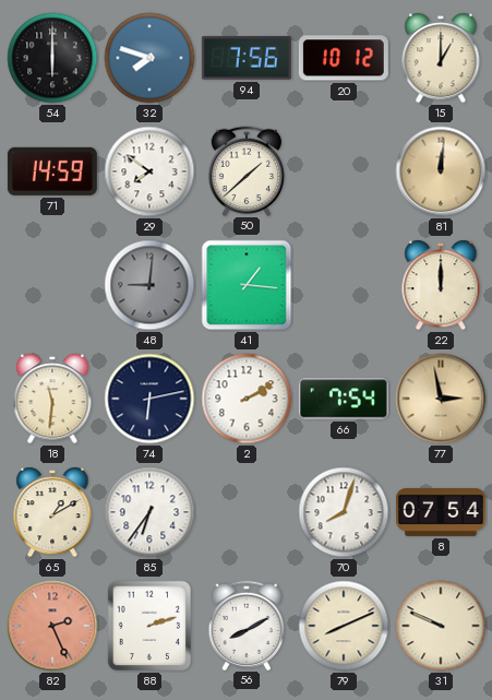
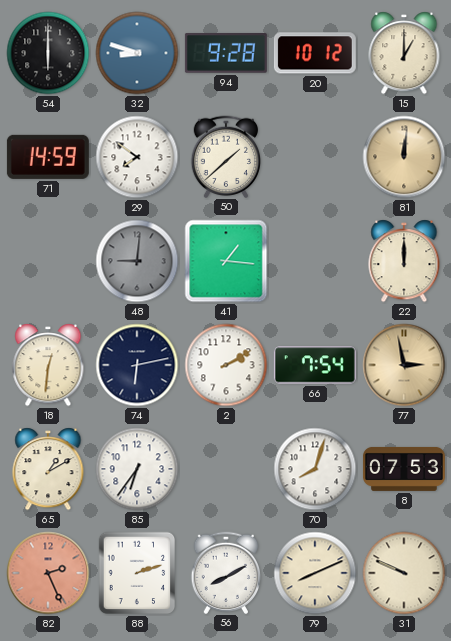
32: 7:48 -> 8:48
94: 7:56 -> 9:28
18: 11:31 -> 12:31
8: 07:54 -> 07:53
